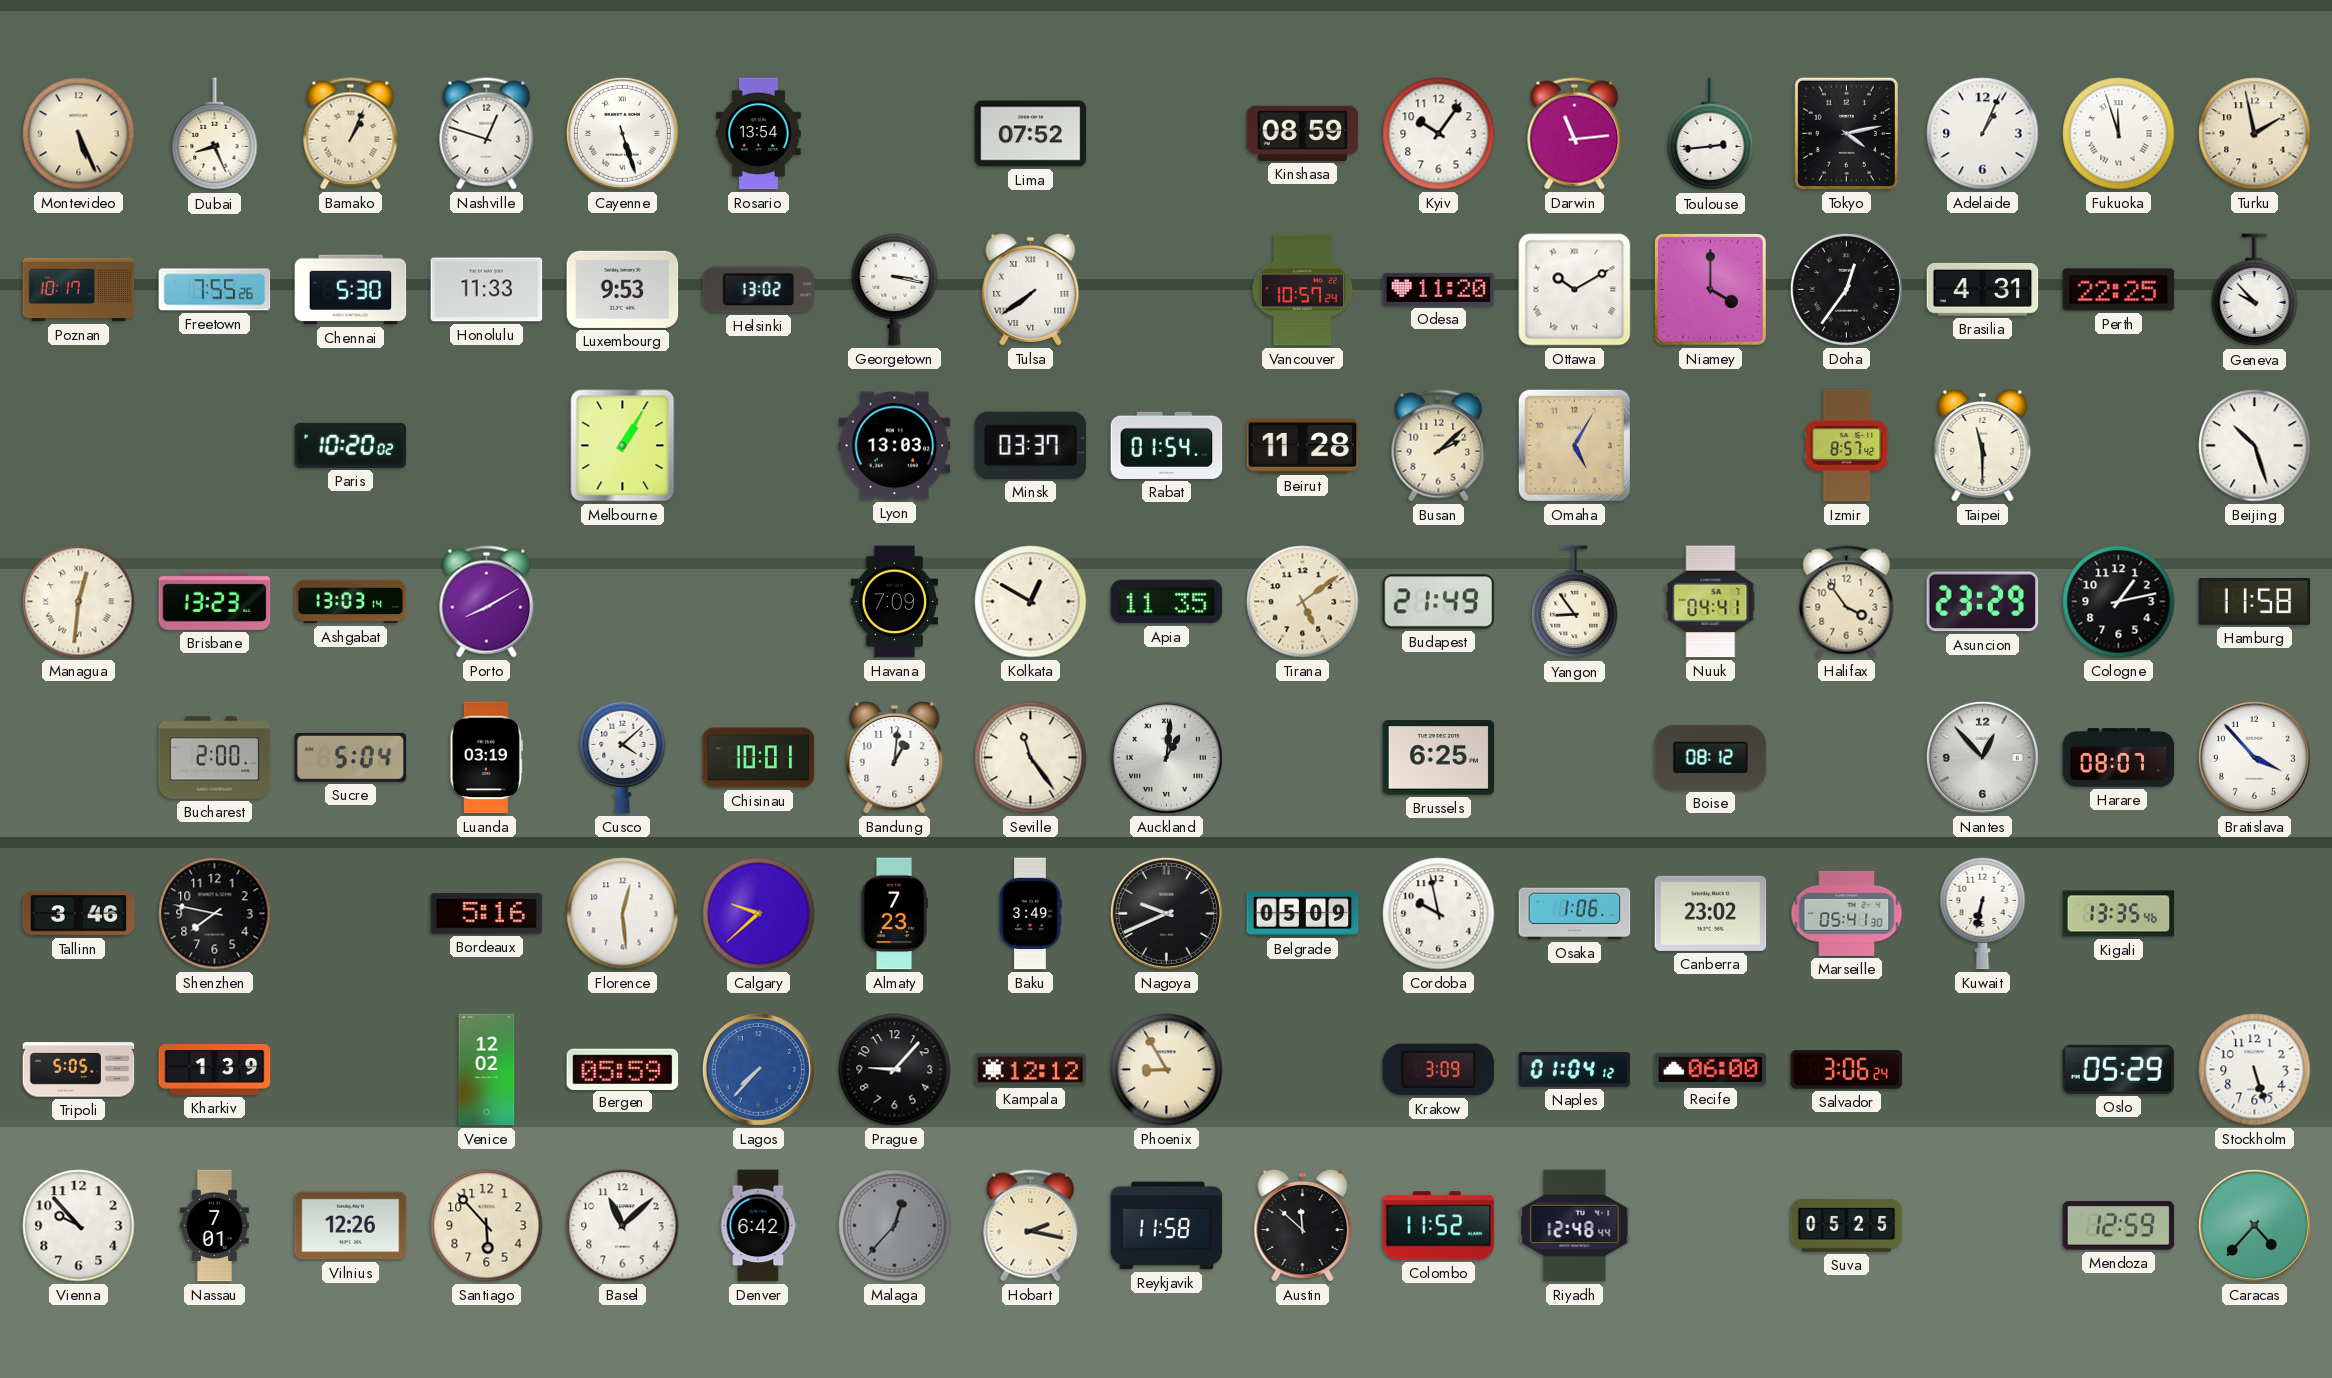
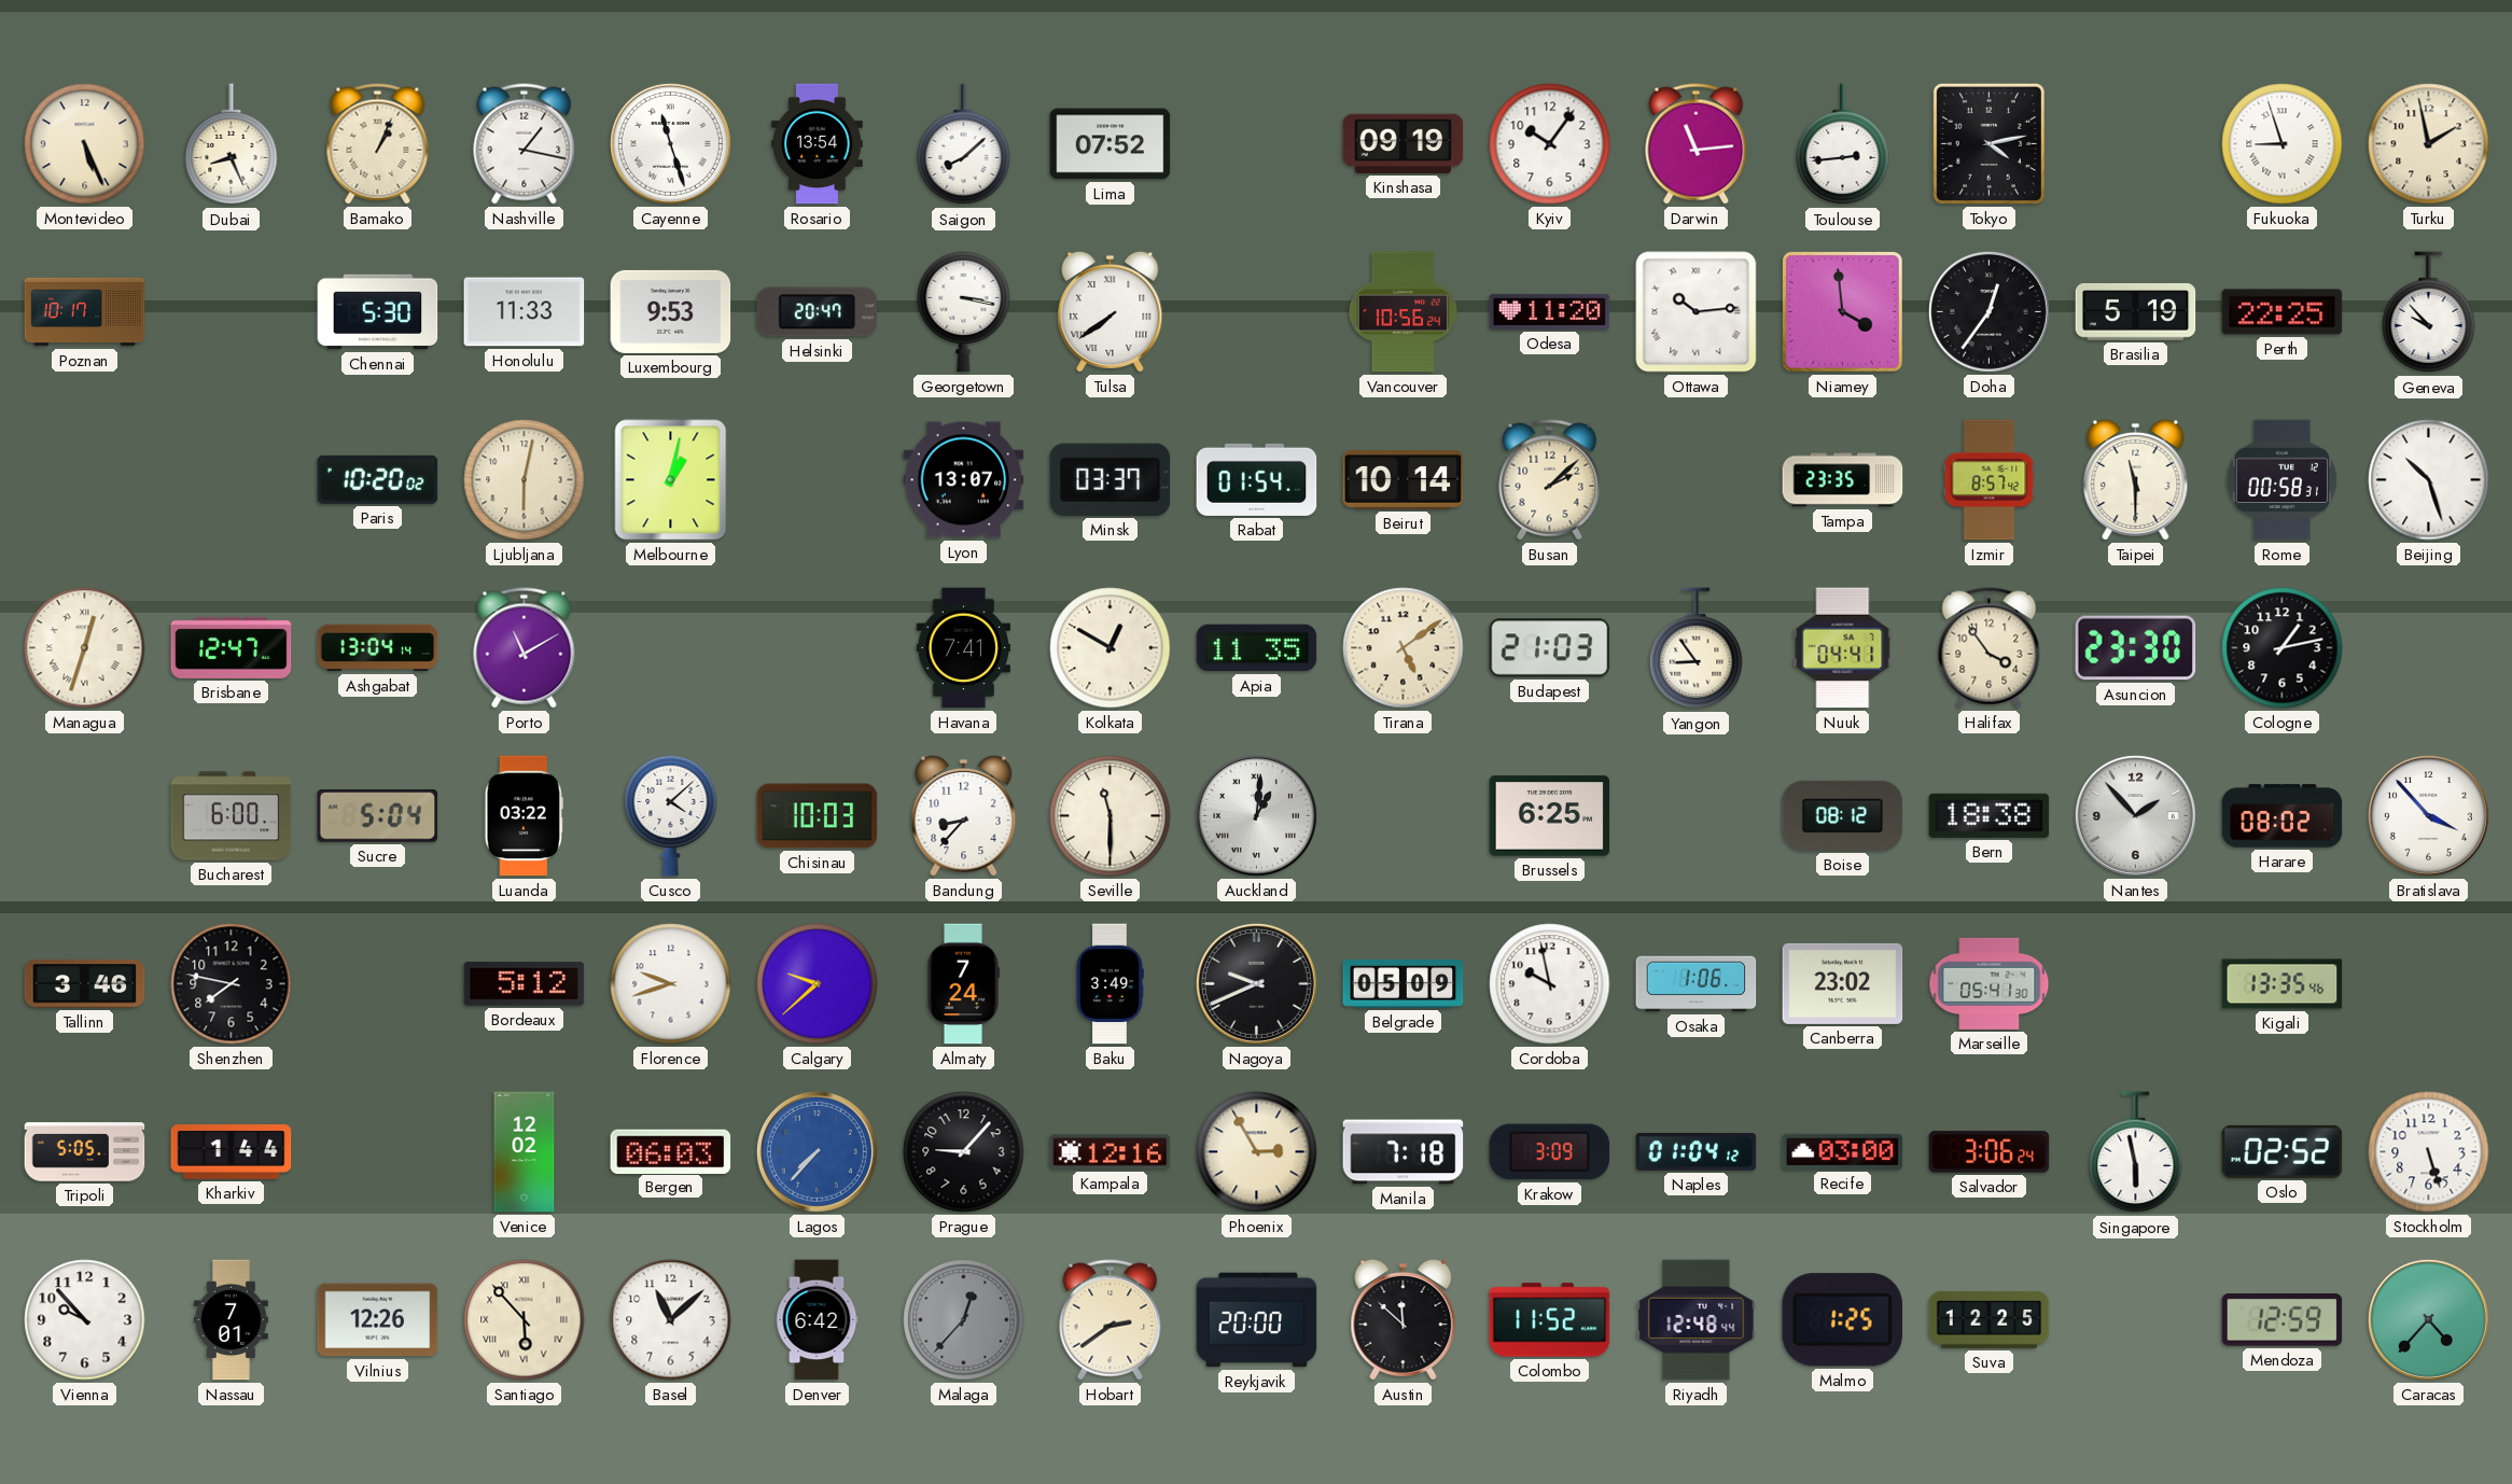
Nashville: 12:48 -> 1:17
Cayenne: 5:27 -> 11:27
Saigon: none -> 8:08
Kinshasa: 08:59 -> 09:19
Adelaide: 1:04 -> none
Fukuoka: 11:57 -> 8:57
Freetown: 7:55 -> none
Helsinki: 13:02 -> 20:47
Vancouver: 10:57 -> 10:56
Ottawa: 10:10 -> 10:14
Niamey: 4:00 -> 3:59
Brasilia: 4:31 -> 5:19
Ljubljana: none -> 6:02
Melbourne: 1:05 -> 1:02
Lyon: 13:03 -> 13:07
Beirut: 11:28 -> 10:14
Omaha: 5:05 -> none
Tampa: none -> 23:35
Rome: none -> 00:58
Managua: 12:31 -> 12:33
Brisbane: 13:23 -> 12:47
Ashgabat: 13:03 -> 13:04
Porto: 8:10 -> 11:10
Havana: 7:09 -> 7:41
Budapest: 21:49 -> 21:03
Asuncion: 23:29 -> 23:30
Hamburg: 11:58 -> none
Bucharest: 2:00 -> 6:00
Luanda: 03:19 -> 03:22
Chisinau: 10:01 -> 10:03
Bandung: 1:01 -> 8:37
Seville: 11:24 -> 11:30
Bern: none -> 18:38
Nantes: 12:53 -> 1:53
Harare: 08:07 -> 08:02
Bordeaux: 5:16 -> 5:12
Florence: 12:29 -> 9:42
Almaty: 7:23 -> 7:24
Kuwait: 6:32 -> none
Kharkiv: 1:39 -> 1:44
Bergen: 05:59 -> 06:03
Kampala: 12:12 -> 12:16
Phoenix: 8:55 -> 2:55
Manila: none -> 7:18
Recife: 06:00 -> 03:00
Singapore: none -> 5:58
Oslo: 05:29 -> 02:52
Santiago numerals: Arabic -> Roman
Hobart: 2:17 -> 2:39
Reykjavik: 11:58 -> 20:00
Malmo: none -> 1:25
Suva: 05:25 -> 12:25
